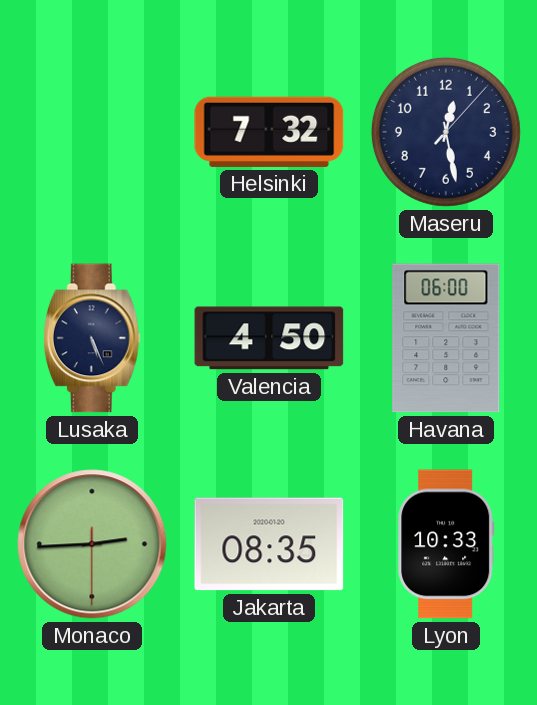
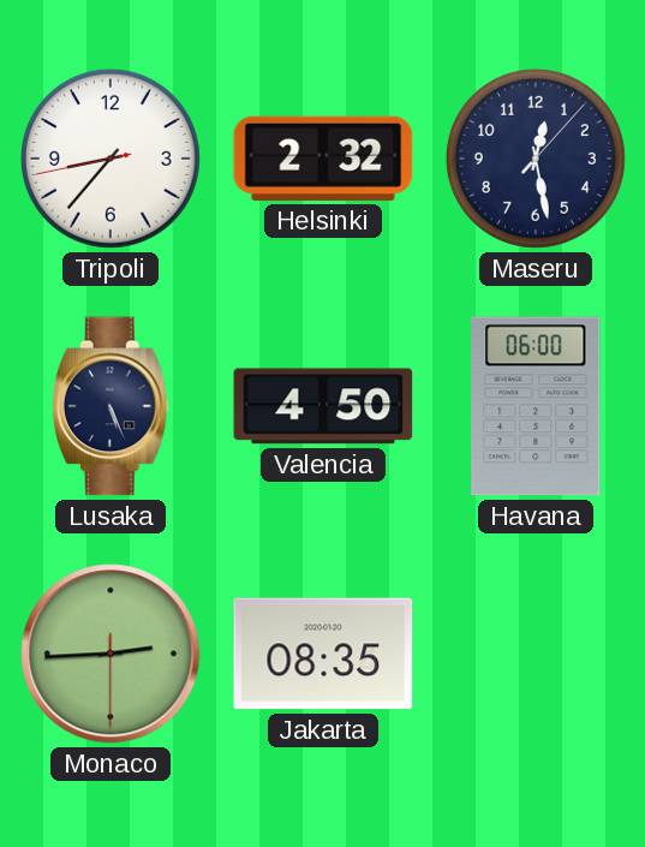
Tripoli: none -> 8:36
Helsinki: 7:32 -> 2:32
Lyon: 10:33 -> none
